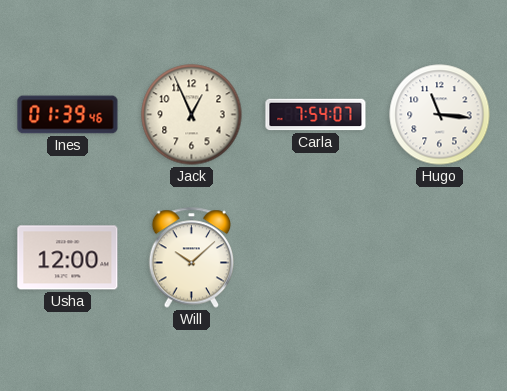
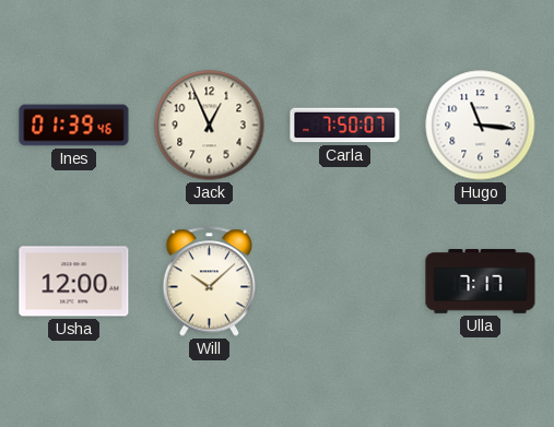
Carla: 7:54 -> 7:50
Ulla: none -> 7:17
